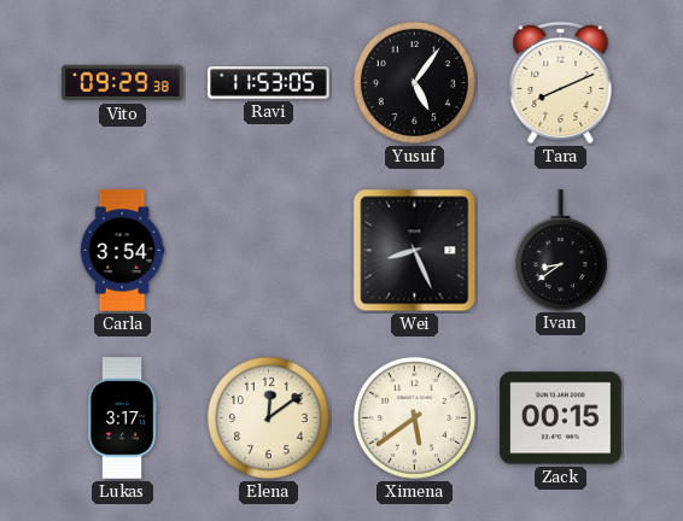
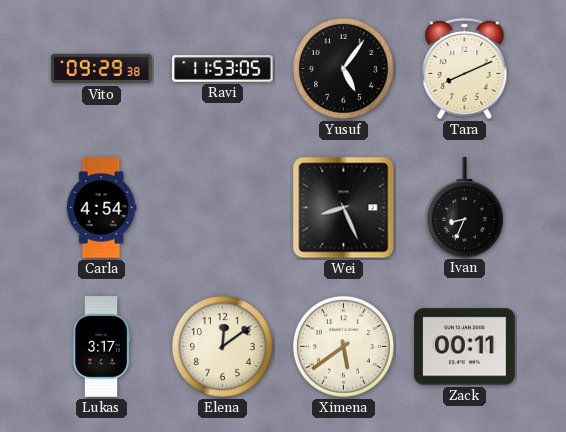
Carla: 3:54 -> 4:54
Ivan: 8:39 -> 8:34
Zack: 00:15 -> 00:11
